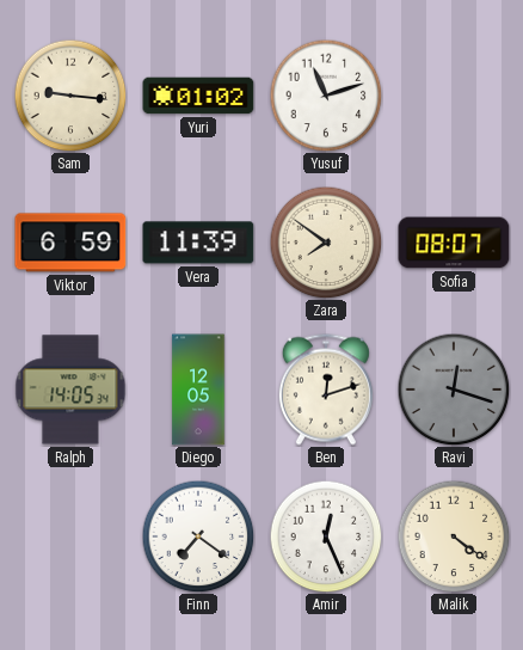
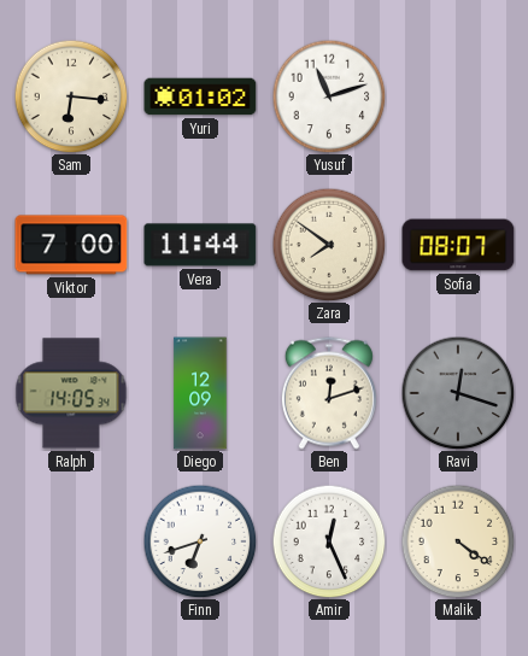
Sam: 9:16 -> 6:16
Viktor: 6:59 -> 7:00
Vera: 11:39 -> 11:44
Diego: 12:05 -> 12:09
Finn: 7:21 -> 6:42
